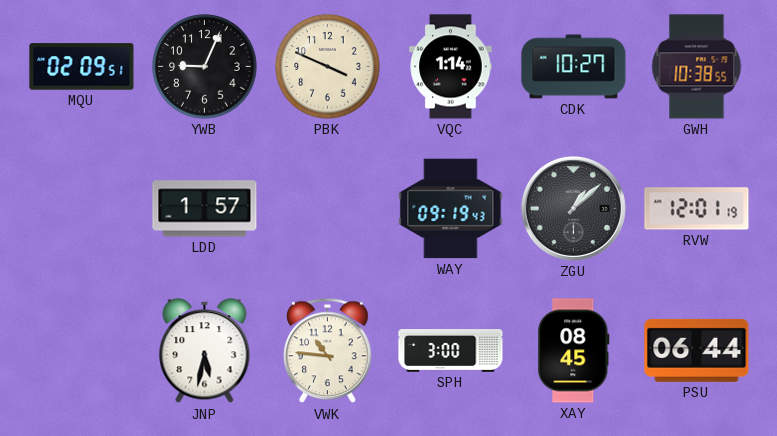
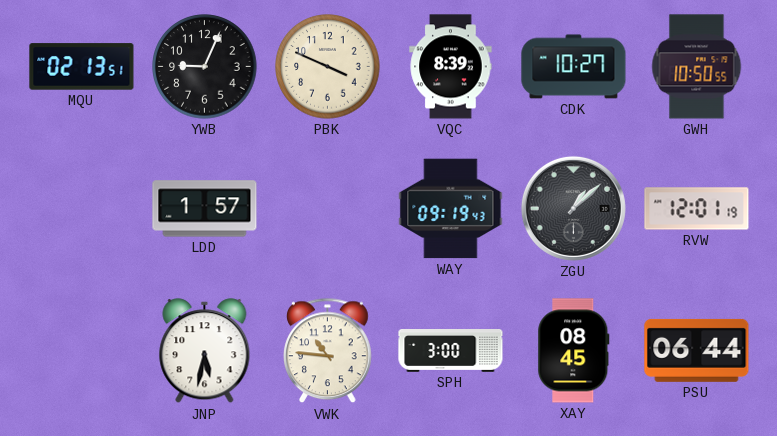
MQU: 02:09 -> 02:13
VQC: 1:14 -> 8:39
GWH: 10:38 -> 10:50
